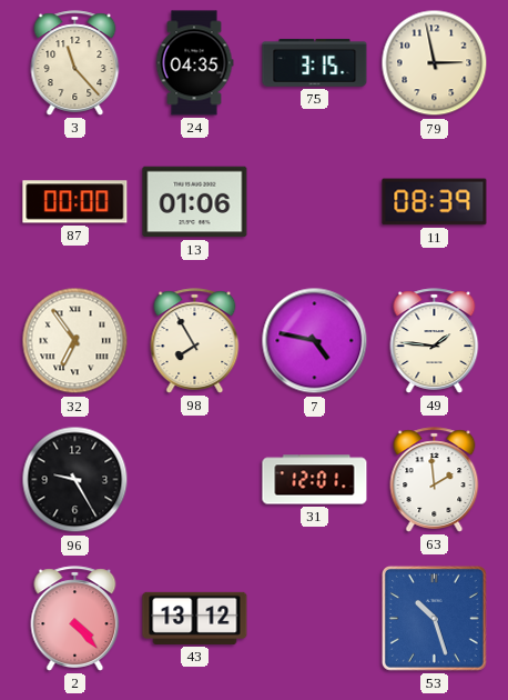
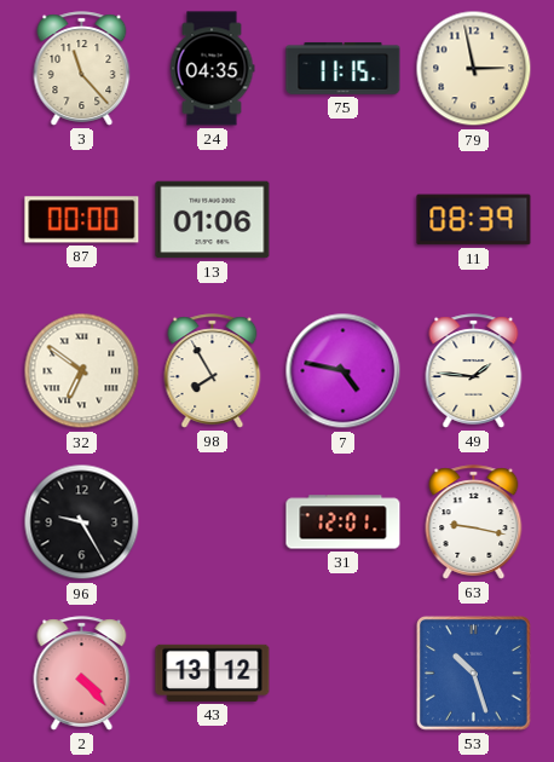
75: 3:15 -> 11:15
32: 6:54 -> 6:51
63: 1:59 -> 9:17
